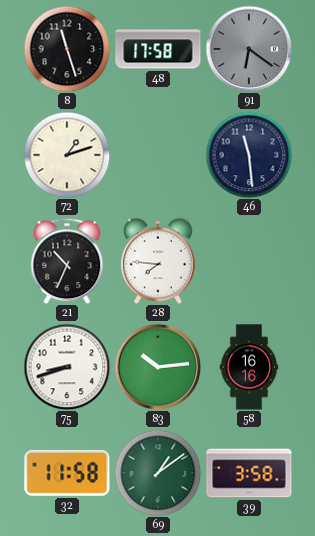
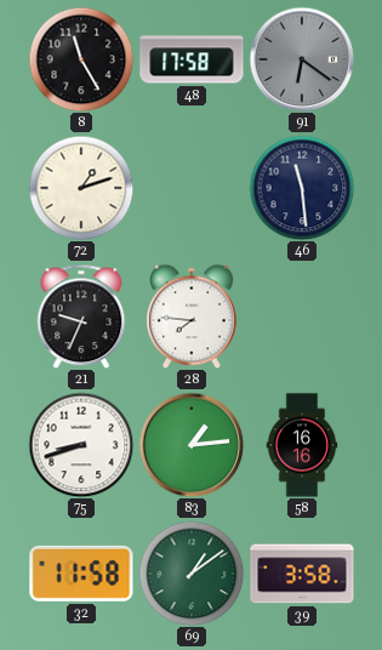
8: 11:27 -> 11:25
21: 10:34 -> 9:34
83: 10:14 -> 1:14
